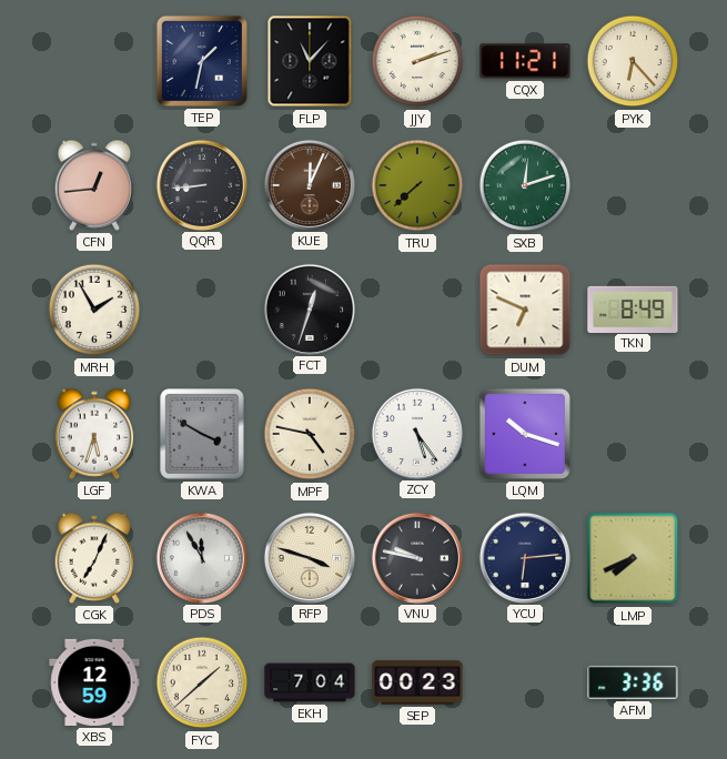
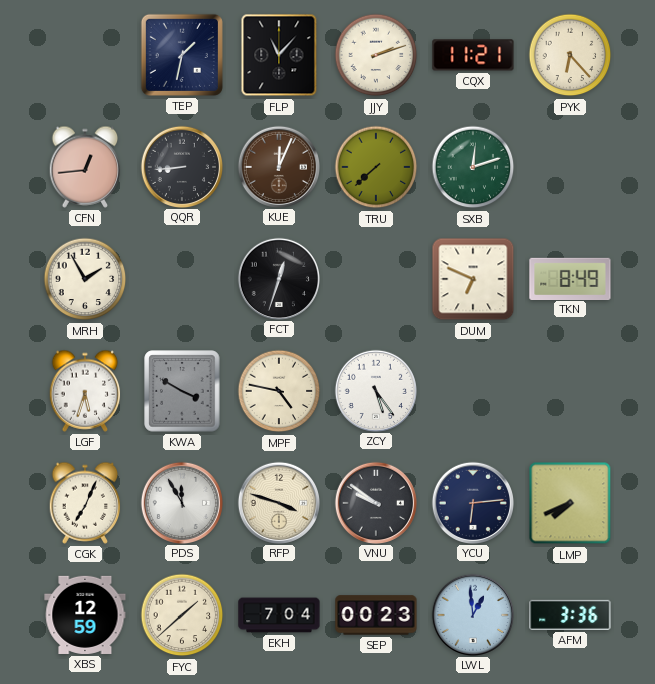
LQM: 10:18 -> none
VNU: 9:47 -> 9:51
LWL: none -> 12:59
